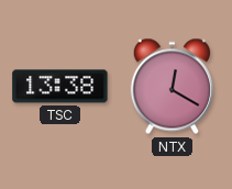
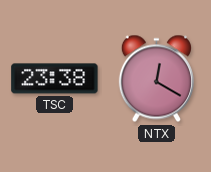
TSC: 13:38 -> 23:38
